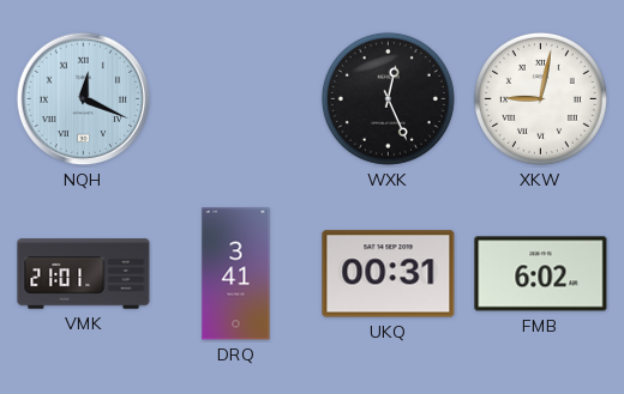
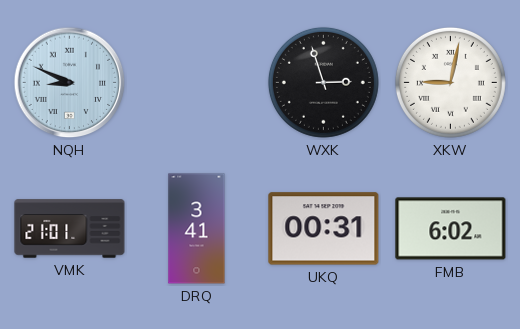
NQH: 12:19 -> 8:49
WXK: 12:26 -> 2:57
